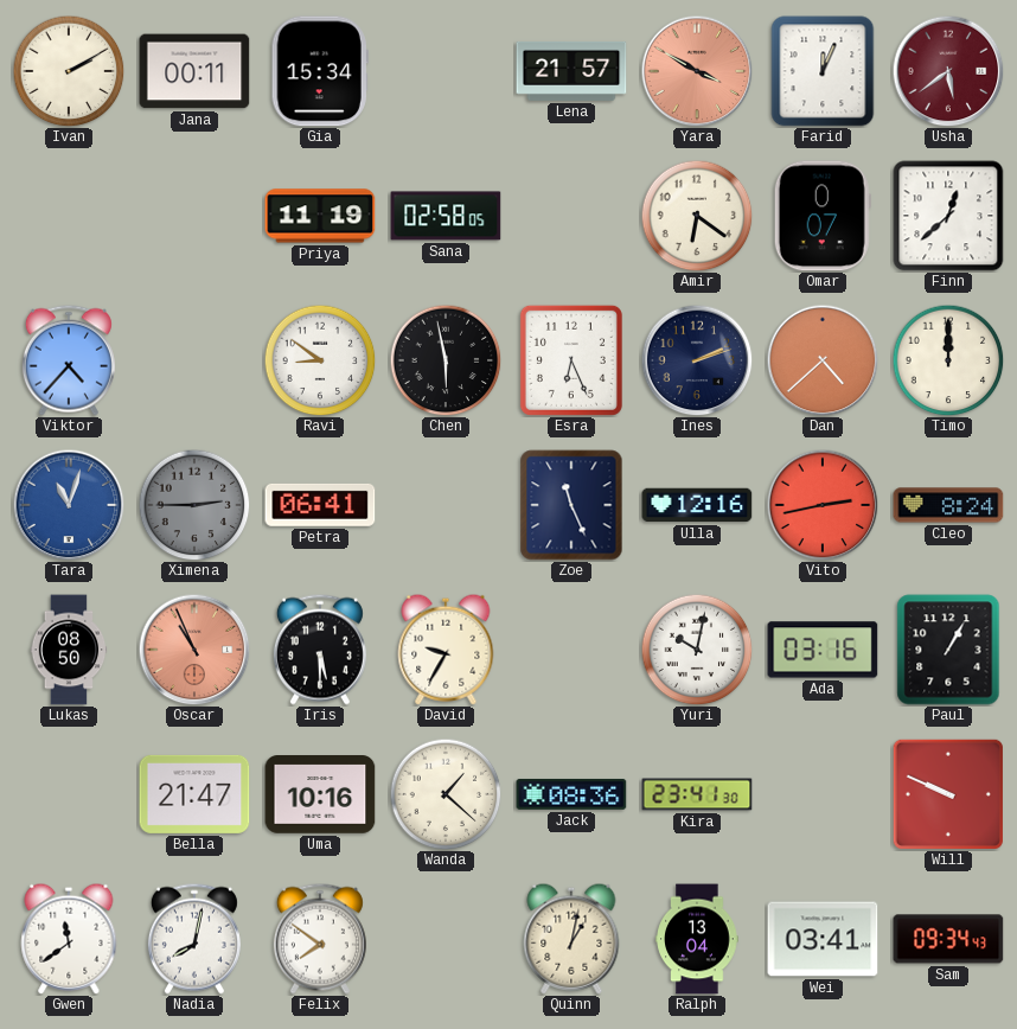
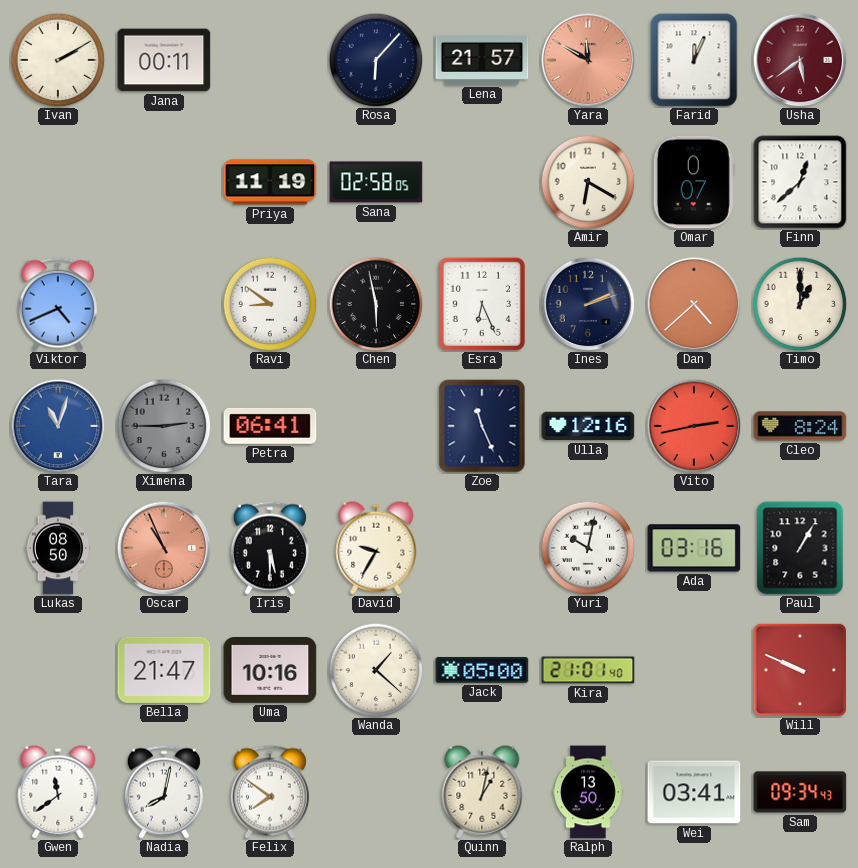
Gia: 15:34 -> none
Rosa: none -> 6:07
Yara: 3:50 -> 11:50
Amir: 6:21 -> 6:20
Viktor: 4:37 -> 4:41
Timo: 12:00 -> 1:00
Jack: 08:36 -> 05:00
Kira: 23:41 -> 21:01
Ralph: 13:04 -> 13:50
